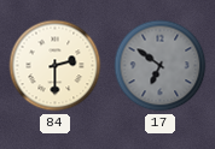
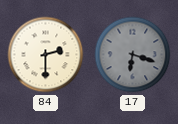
17: 6:51 -> 6:18
